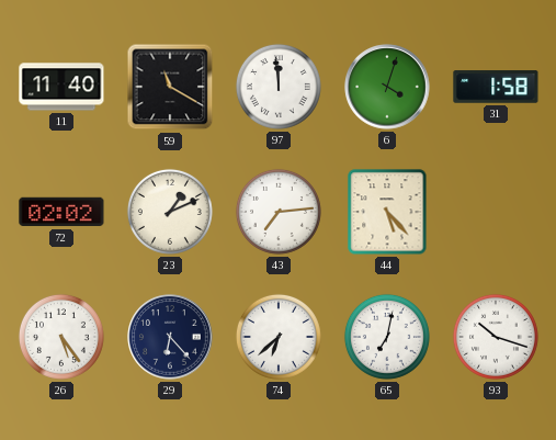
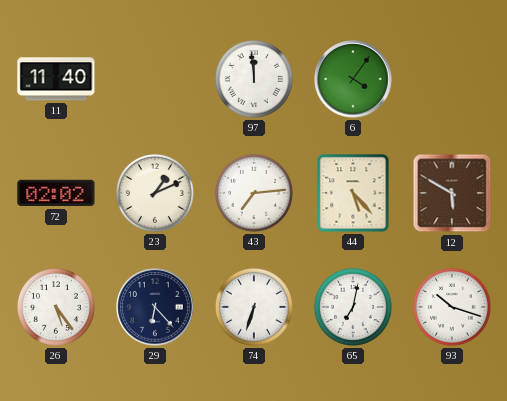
59: 11:20 -> none
6: 4:03 -> 4:06
31: 1:58 -> none
12: none -> 5:50
74: 6:38 -> 6:33
